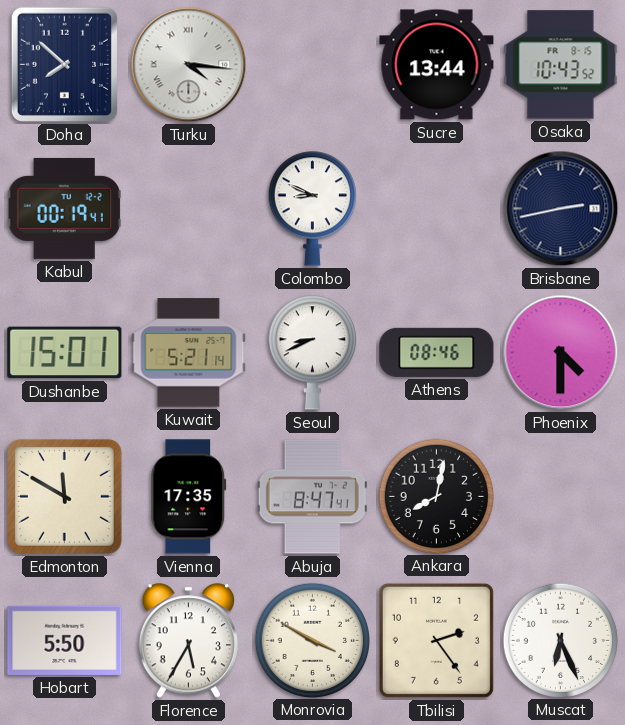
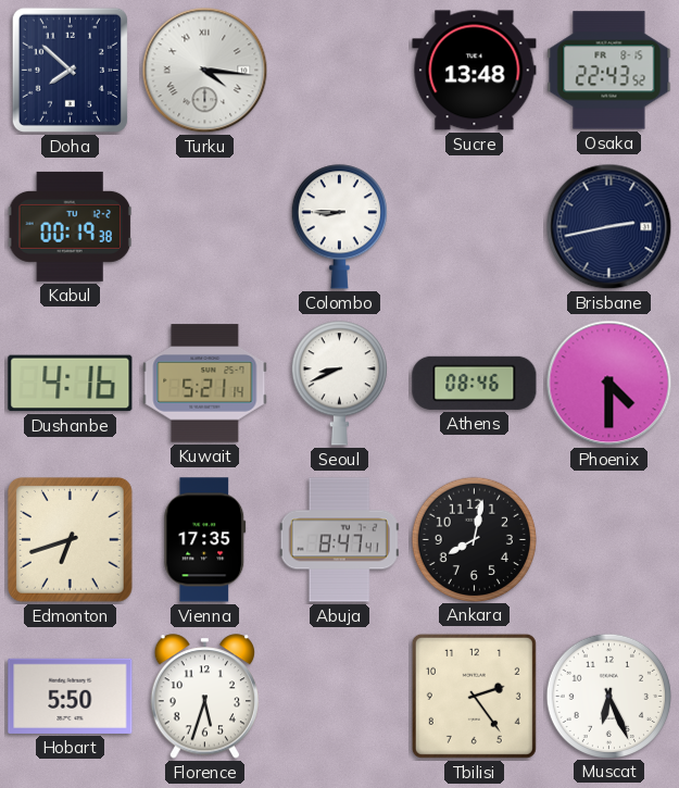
Sucre: 13:44 -> 13:48
Osaka: 10:43 -> 22:43
Kabul: 00:19:41 -> 00:19:38
Colombo: 8:49 -> 8:45
Dushanbe: 15:01 -> 4:16
Edmonton: 11:50 -> 6:42
Florence: 5:35 -> 5:33
Monrovia: 3:50 -> none
